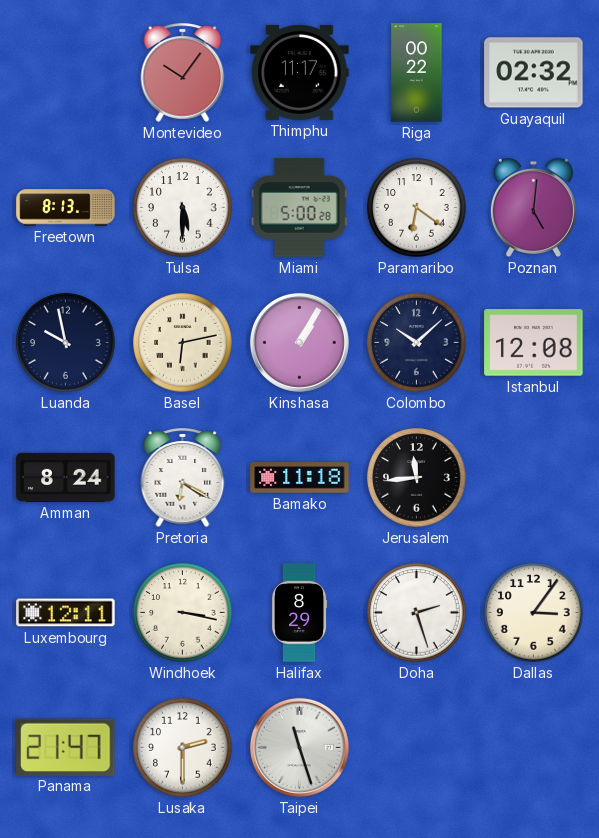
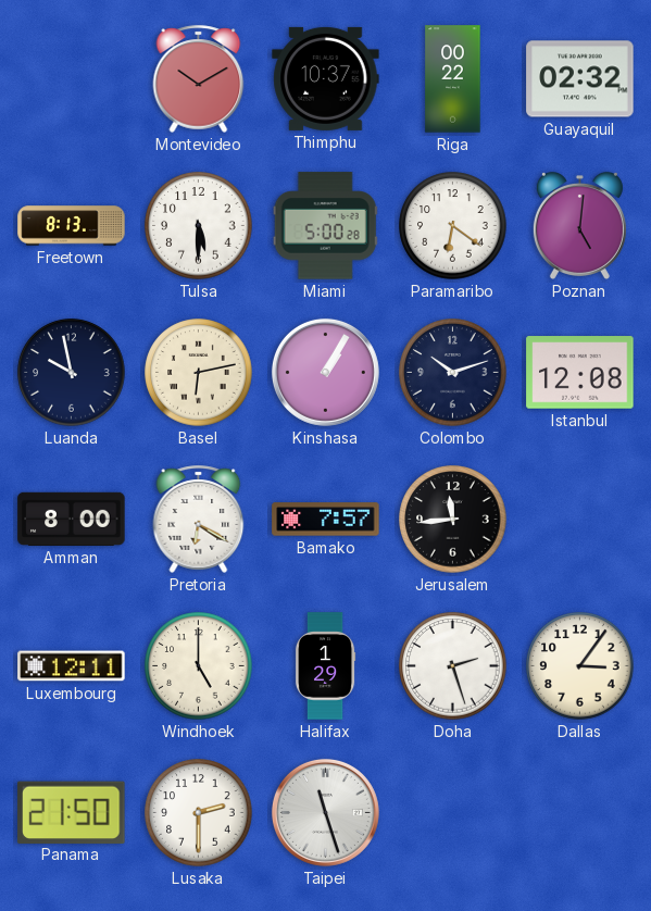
Montevideo: 10:06 -> 10:10
Thimphu: 11:17 -> 10:37
Colombo: 10:08 -> 10:12
Amman: 8:24 -> 8:00
Bamako: 11:18 -> 7:57
Windhoek: 3:17 -> 5:00
Halifax: 8:29 -> 1:29
Panama: 21:47 -> 21:50
